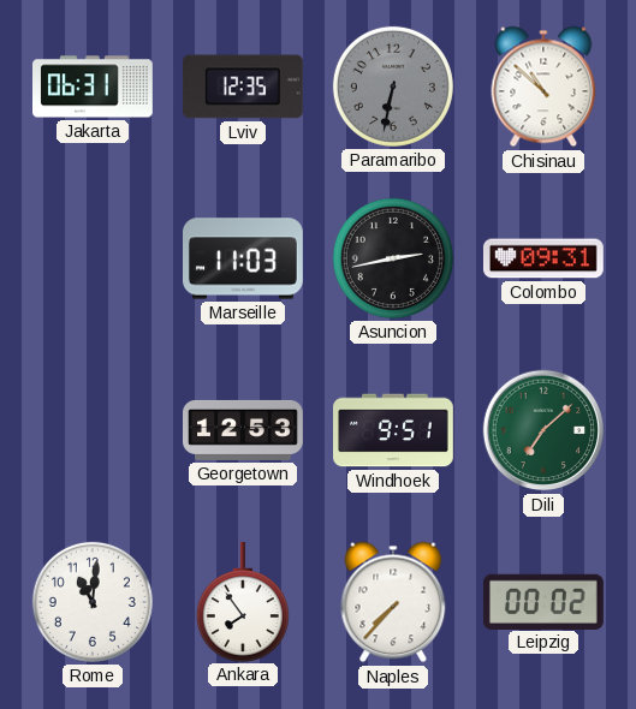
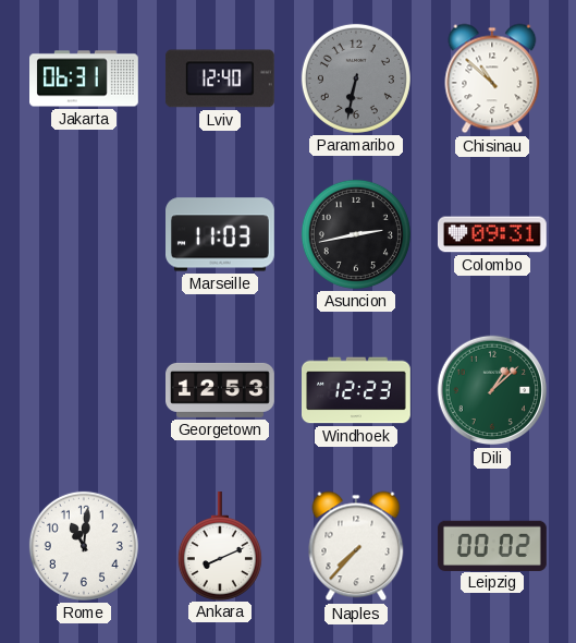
Lviv: 12:35 -> 12:40
Windhoek: 9:51 -> 12:23
Dili: 7:08 -> 1:08
Ankara: 7:54 -> 8:11
